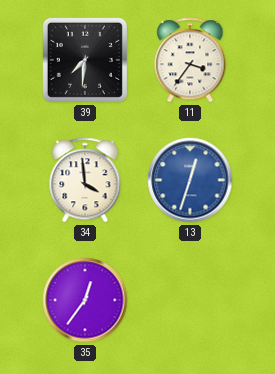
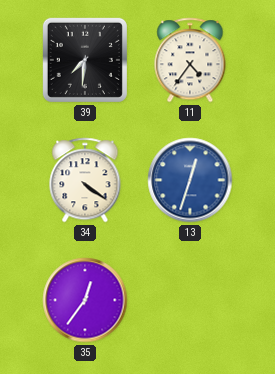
11: 3:36 -> 4:36
34: 3:59 -> 4:21
